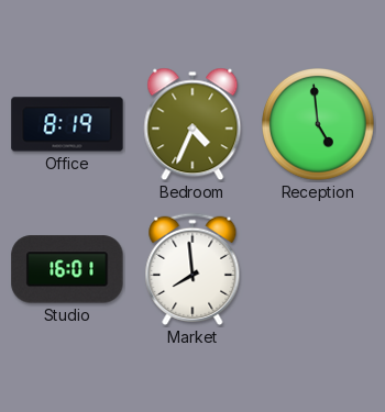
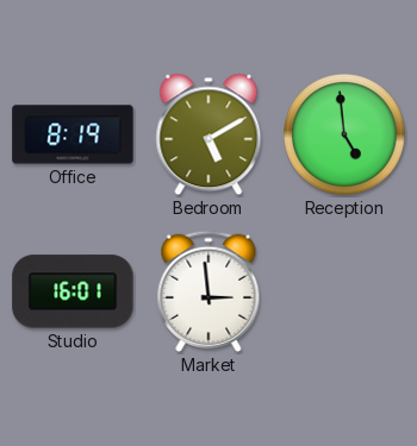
Bedroom: 4:34 -> 5:10
Market: 7:59 -> 2:59
